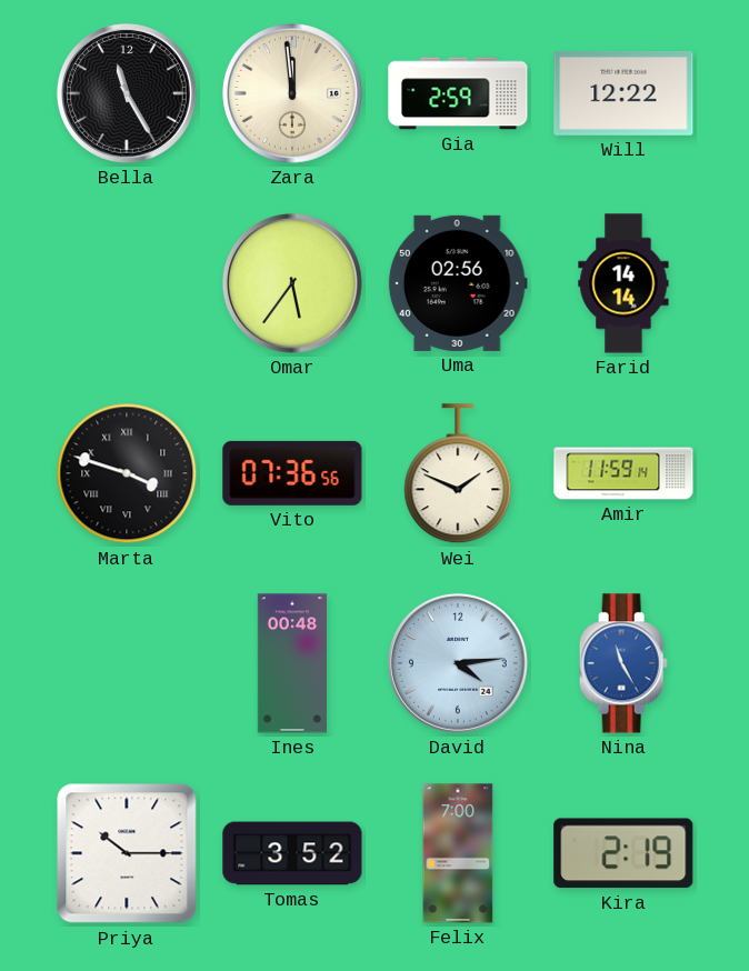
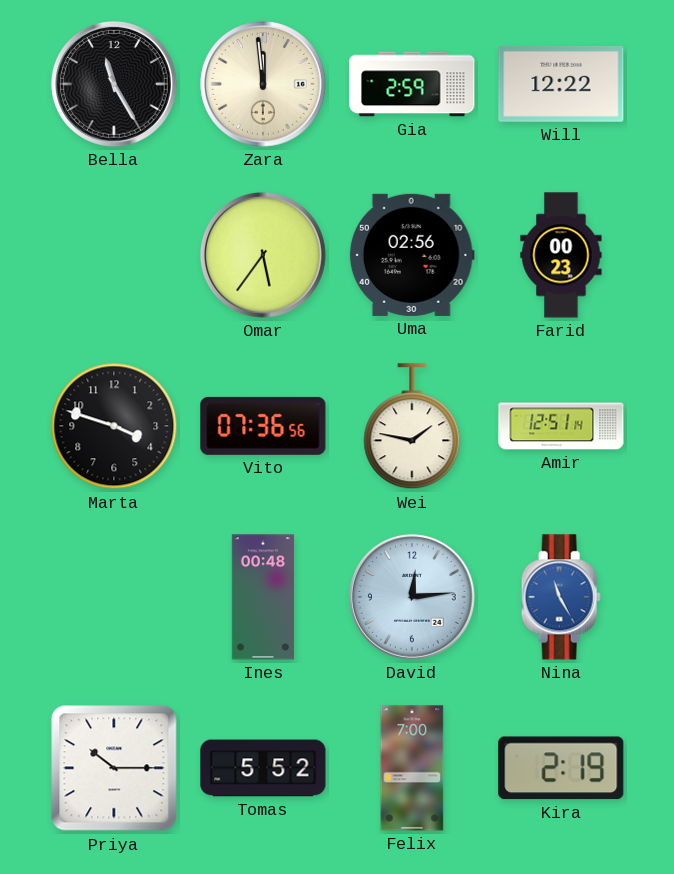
Farid: 14:14 -> 00:23
Marta numerals: Roman -> Arabic
Wei: 1:49 -> 1:47
Amir: 11:59 -> 12:51
David: 4:14 -> 12:14
Tomas: 3:52 -> 5:52
